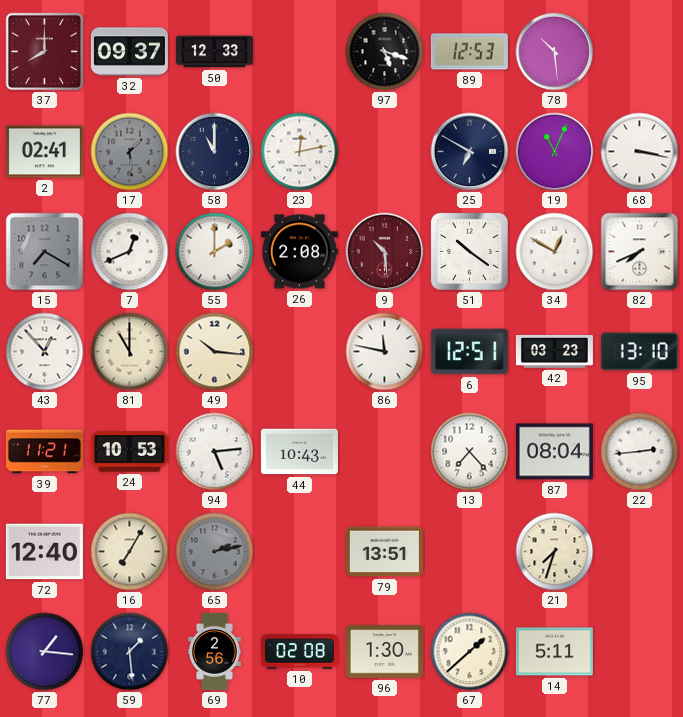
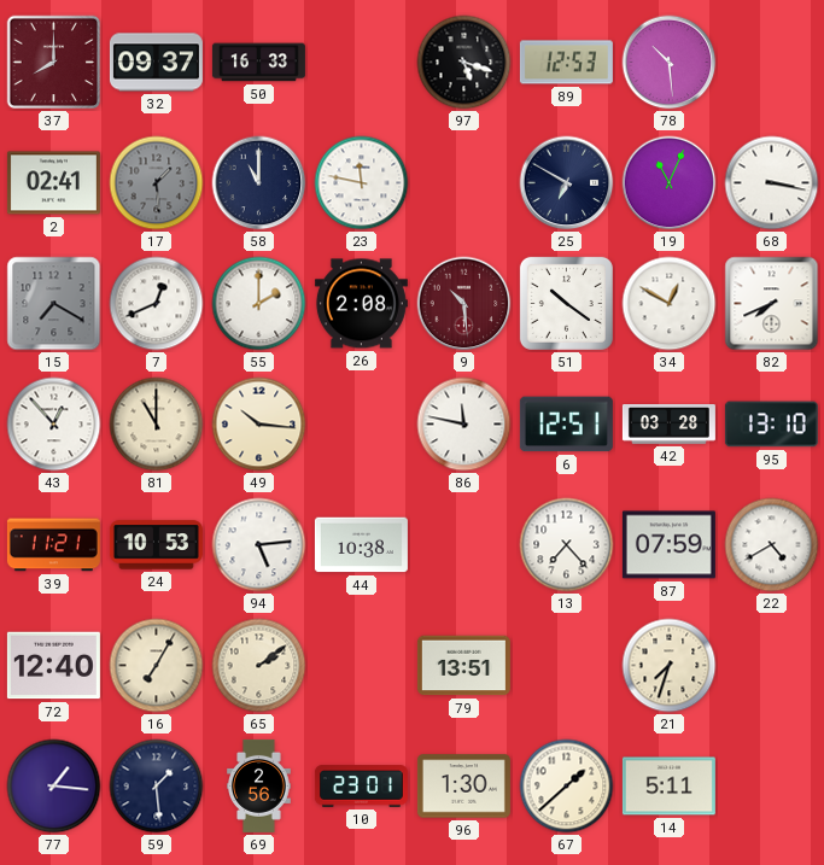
50: 12:33 -> 16:33
23: 12:13 -> 11:47
42: 03:23 -> 03:28
44: 10:43 -> 10:38
87: 08:04 -> 07:59
22: 2:44 -> 4:40
65: 2:13 -> 2:09
65 dial: grey -> cream
10: 02:08 -> 23:01
